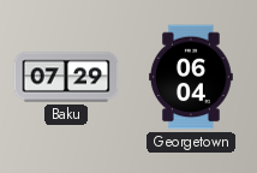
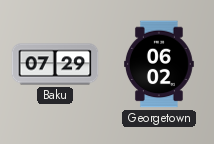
Georgetown: 06:04 -> 06:02
